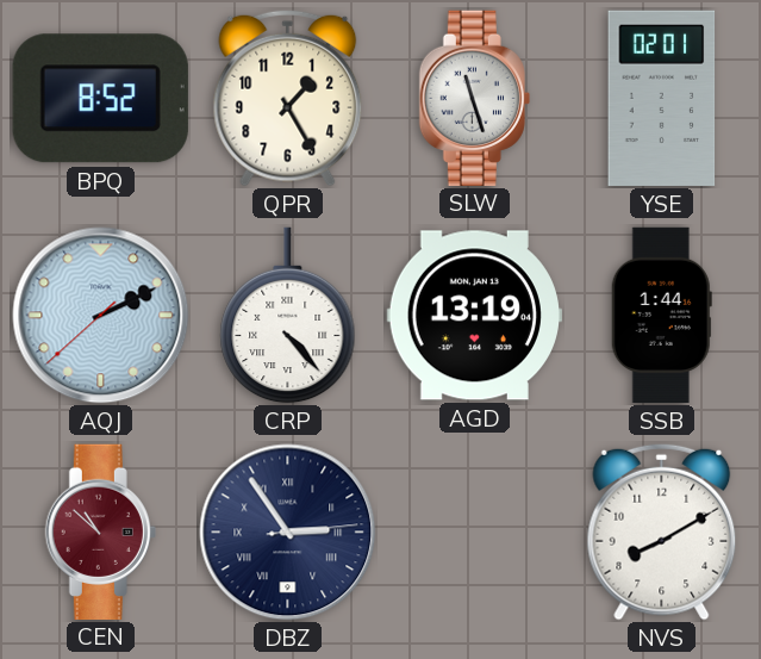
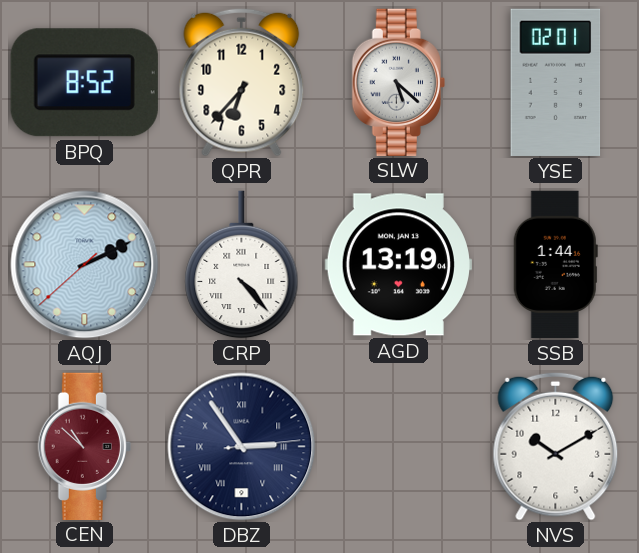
QPR: 1:25 -> 6:37
SLW: 11:27 -> 5:22
NVS: 8:10 -> 10:10
